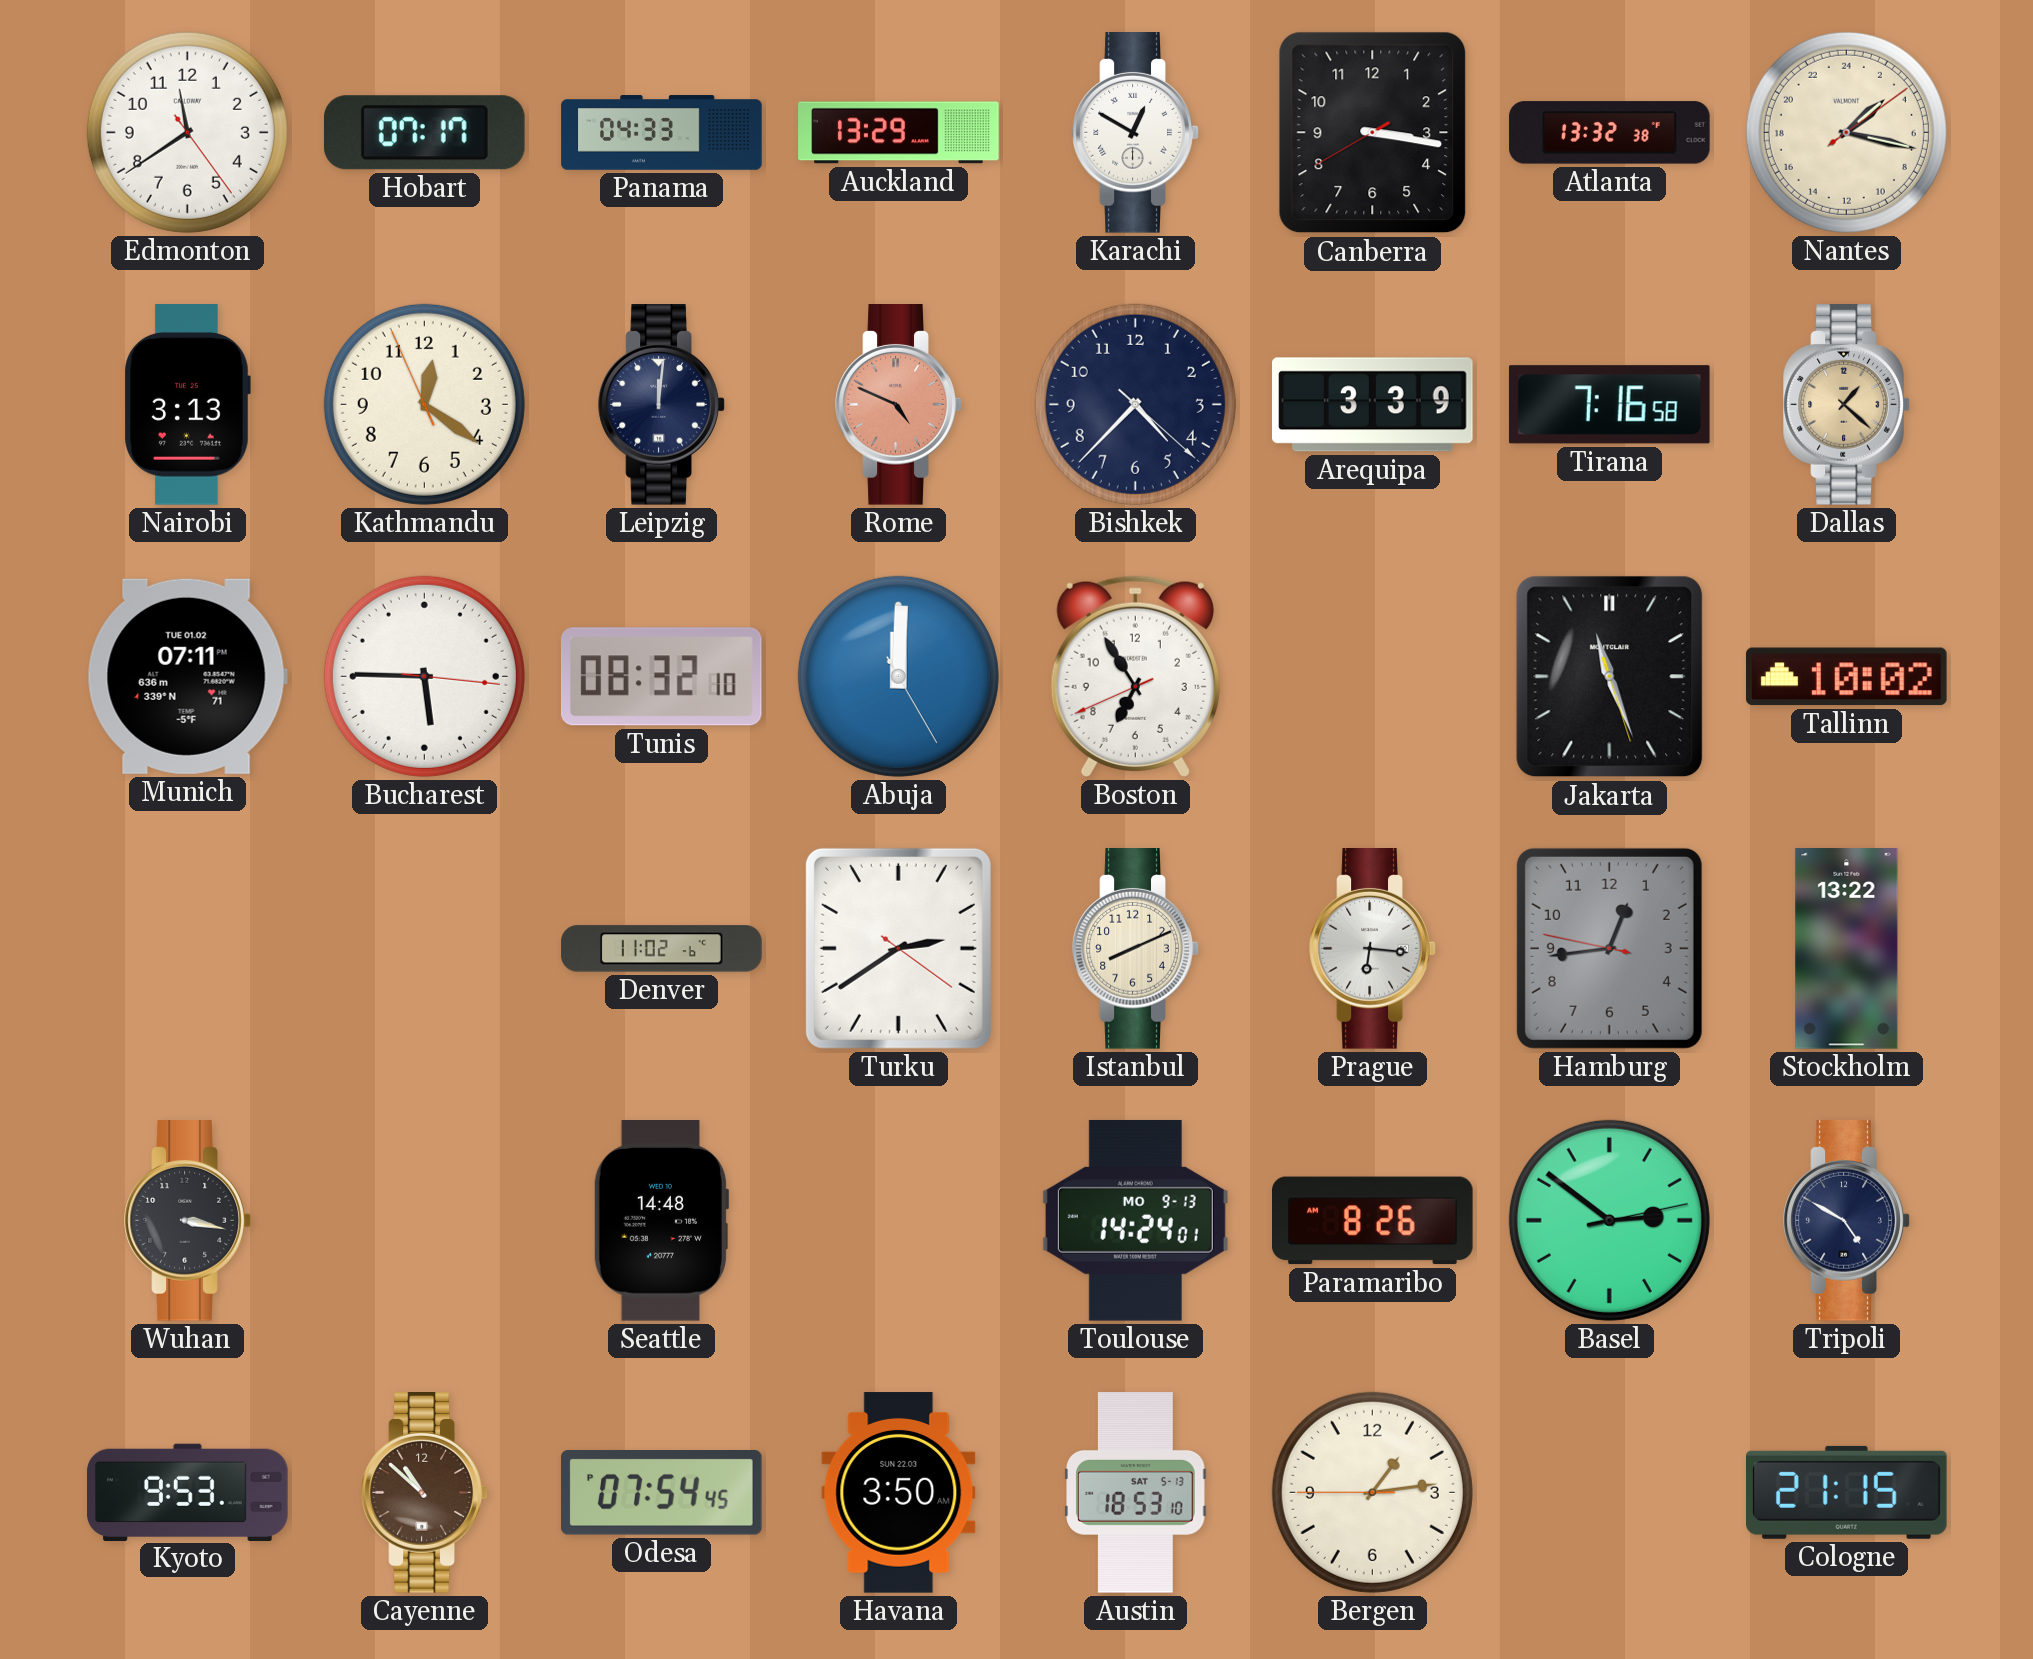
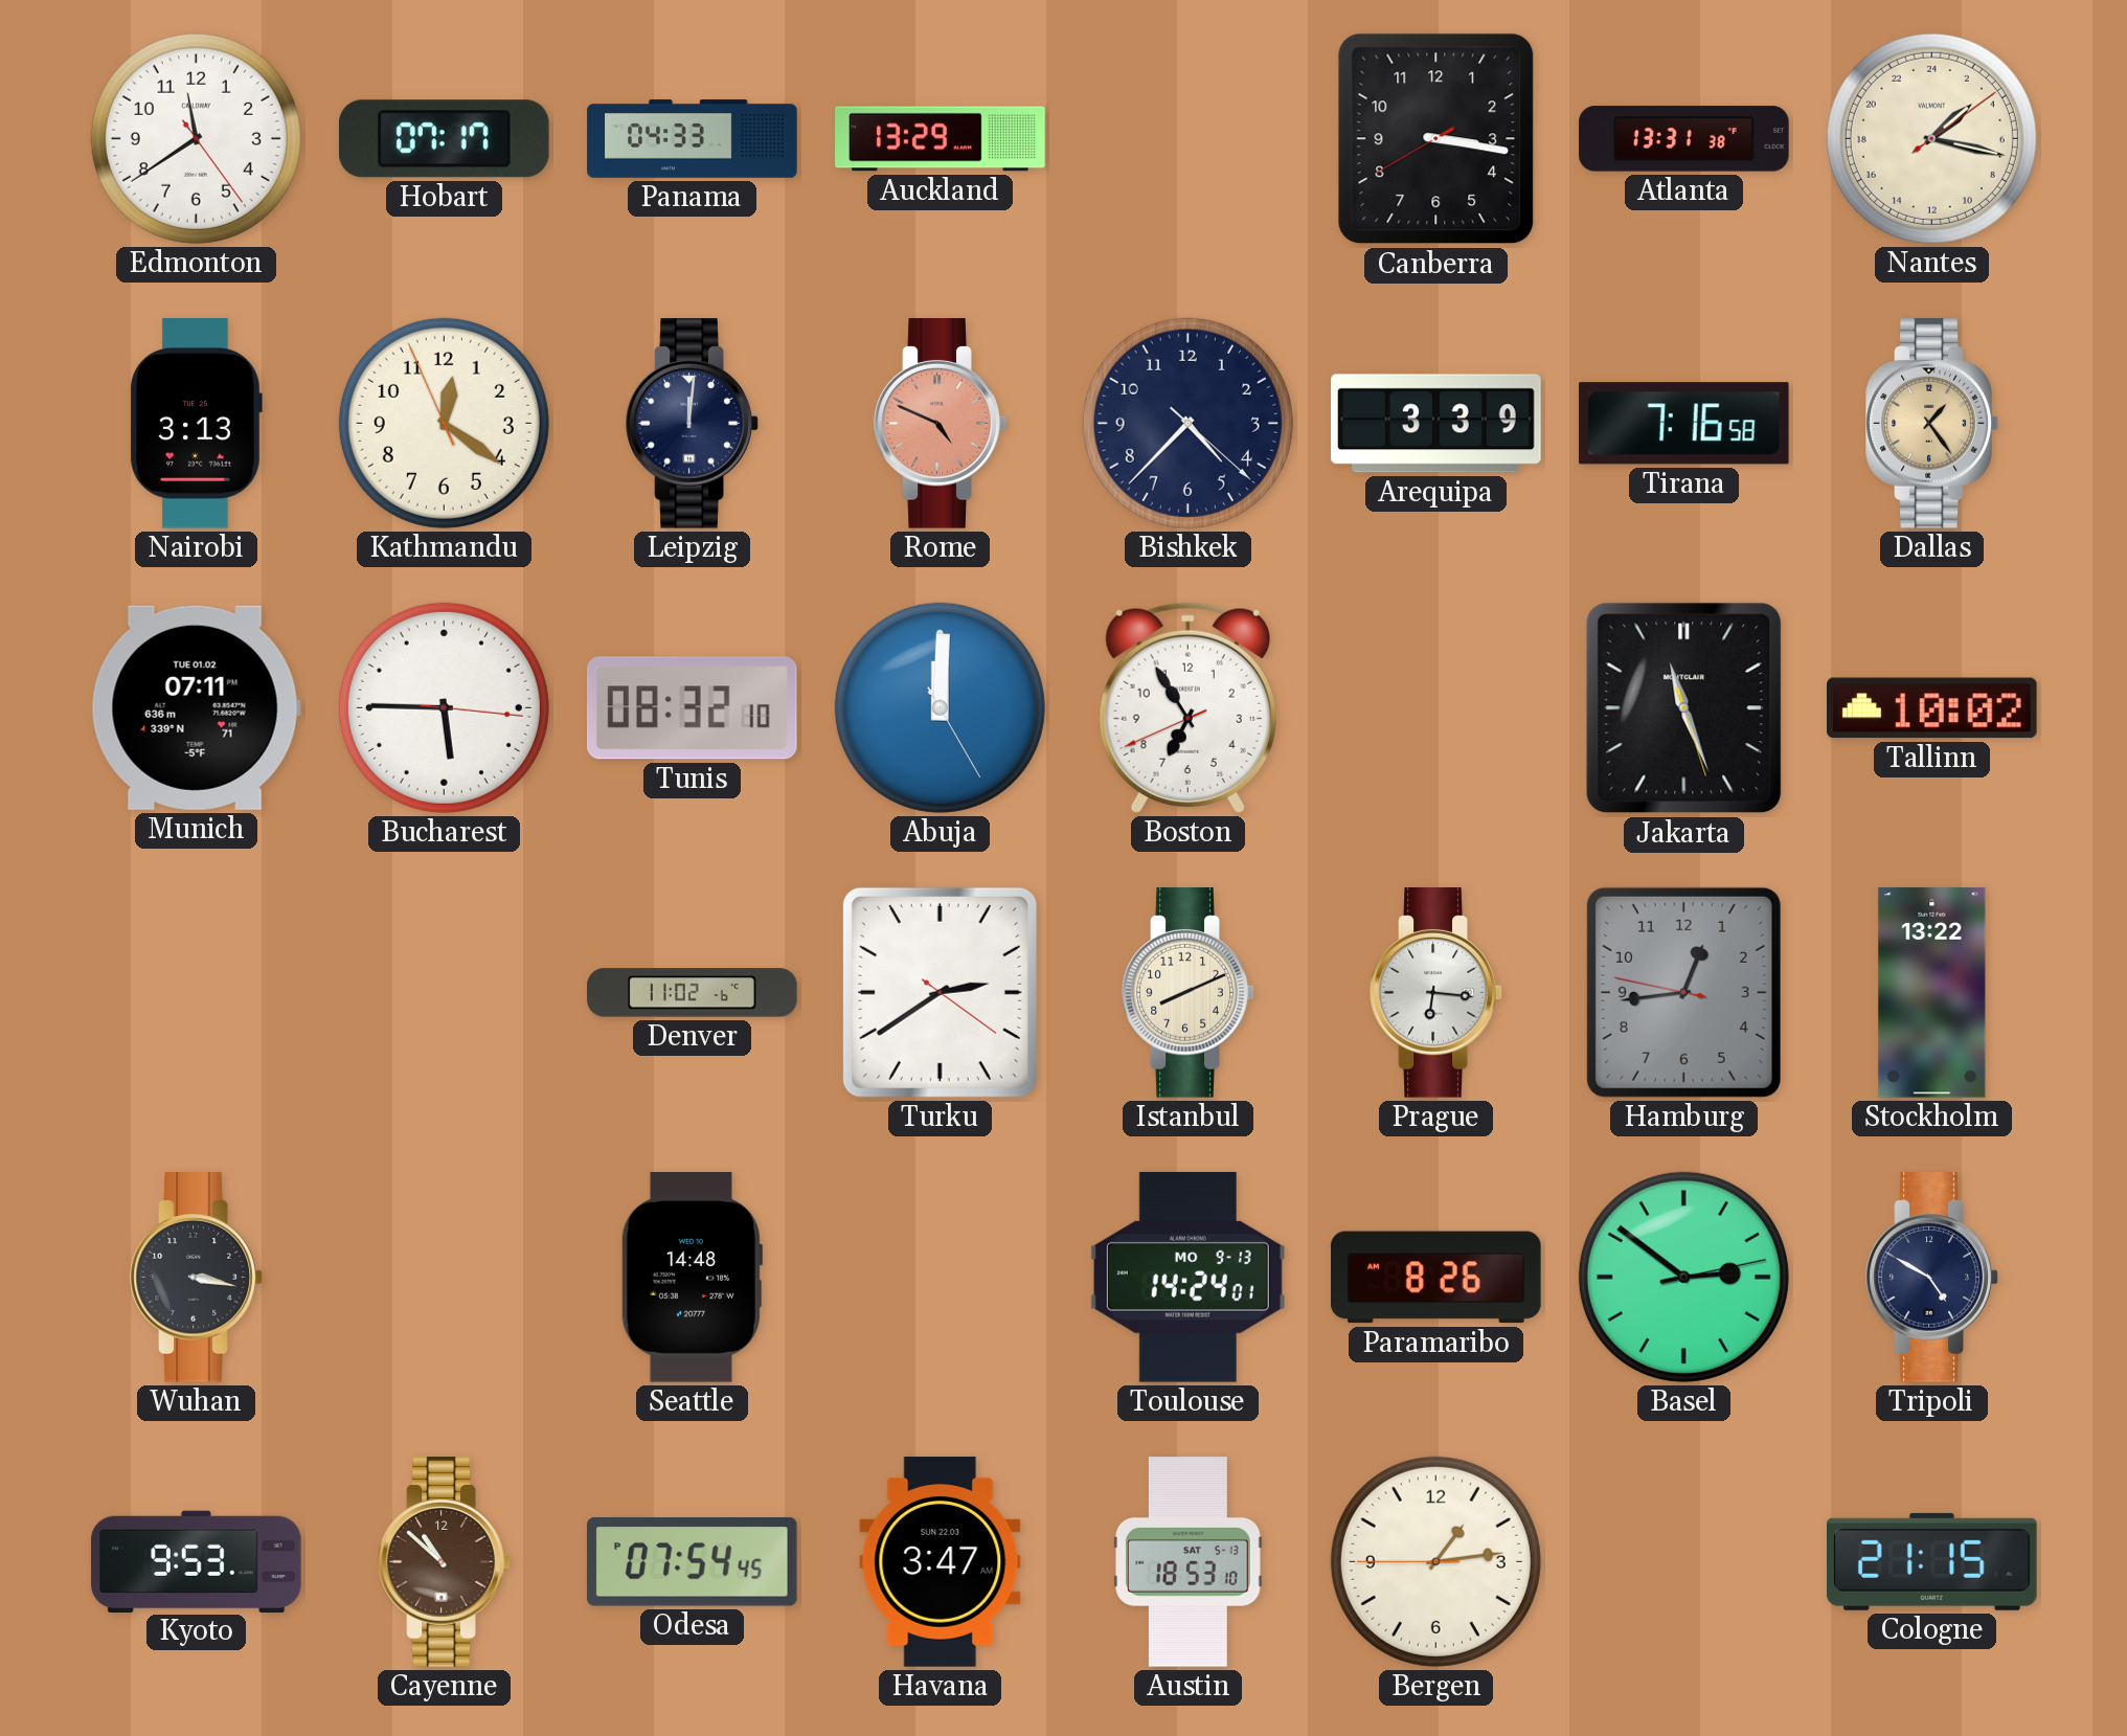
Karachi: 12:50 -> none
Atlanta: 13:32 -> 13:31
Dallas: 1:22 -> 1:24
Havana: 3:50 -> 3:47
